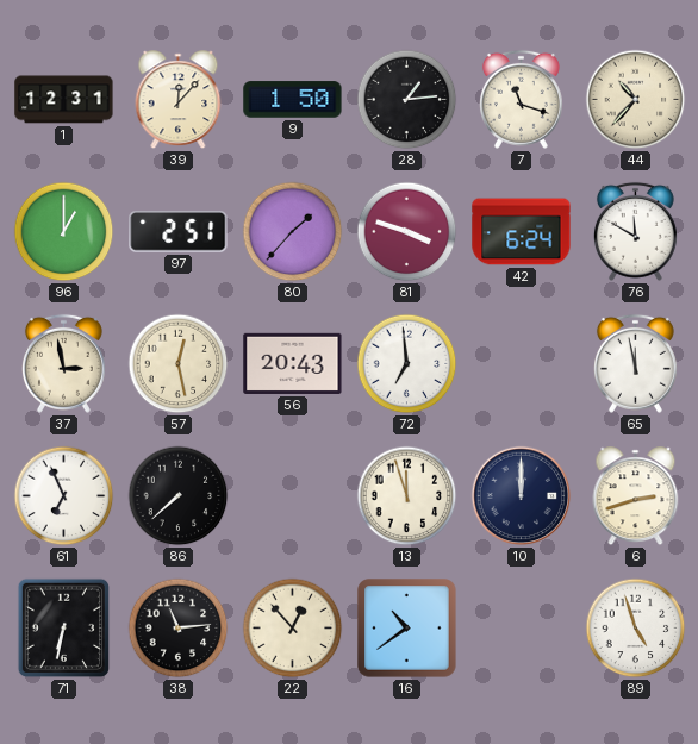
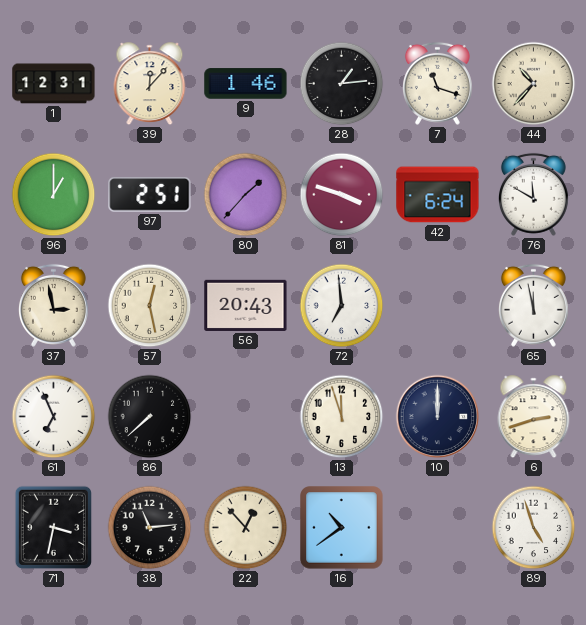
9: 1:50 -> 1:46
71: 6:32 -> 3:32
